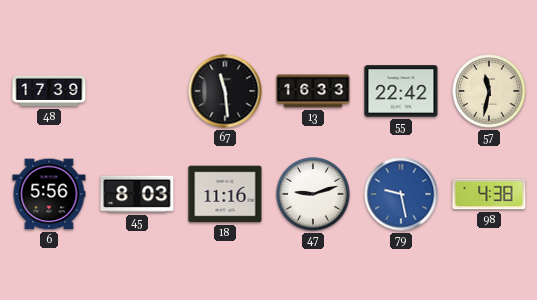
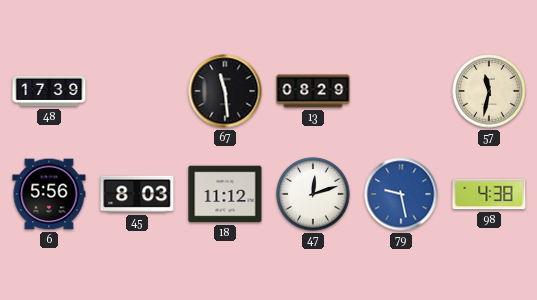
13: 16:33 -> 08:29
55: 22:42 -> none
18: 11:16 -> 11:12
47: 9:12 -> 12:12
